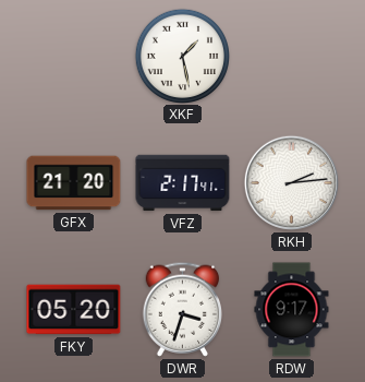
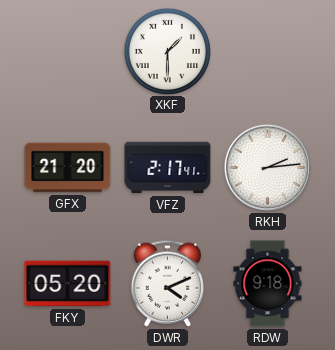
XKF: 1:28 -> 1:30
DWR: 3:33 -> 4:11
RDW: 9:17 -> 9:18
